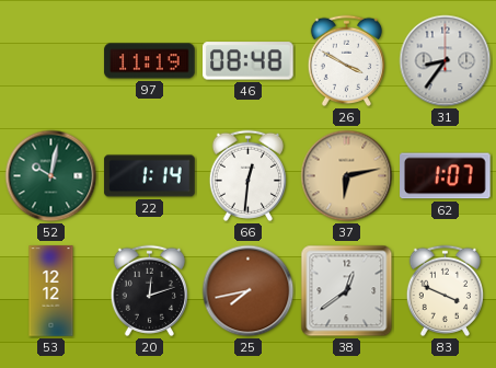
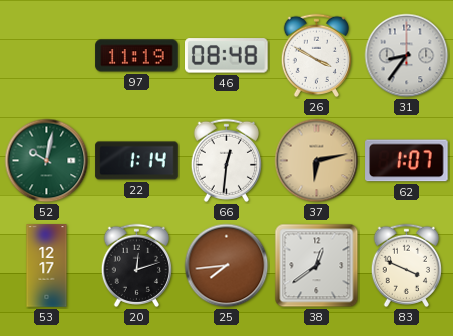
53: 12:12 -> 12:17
25: 7:43 -> 7:44
